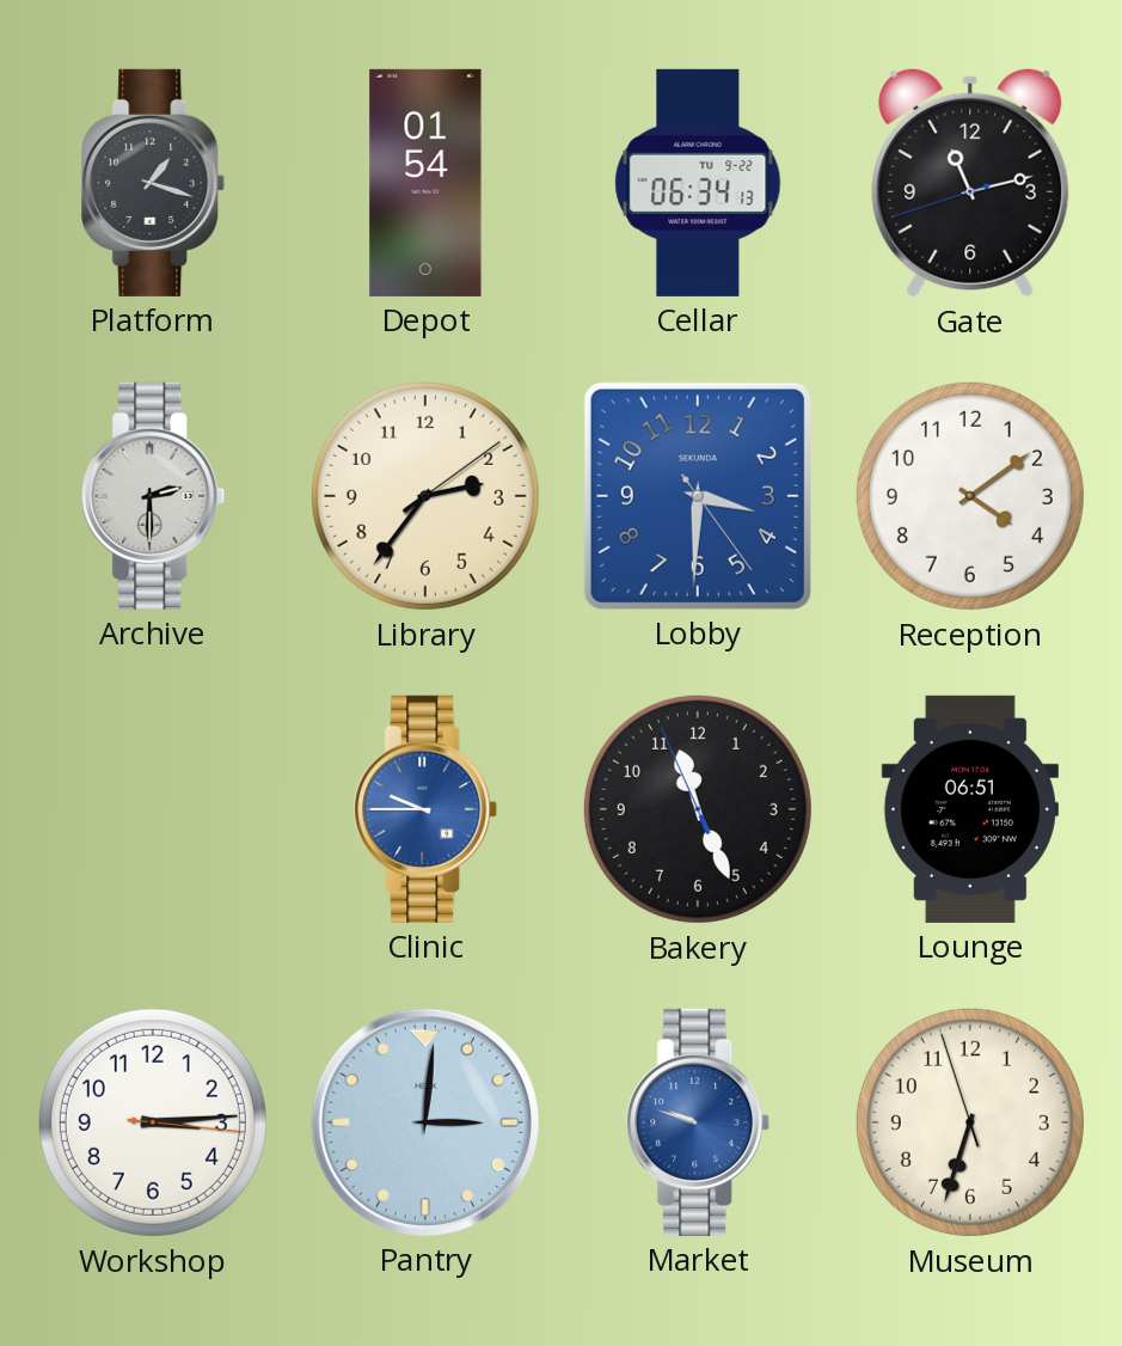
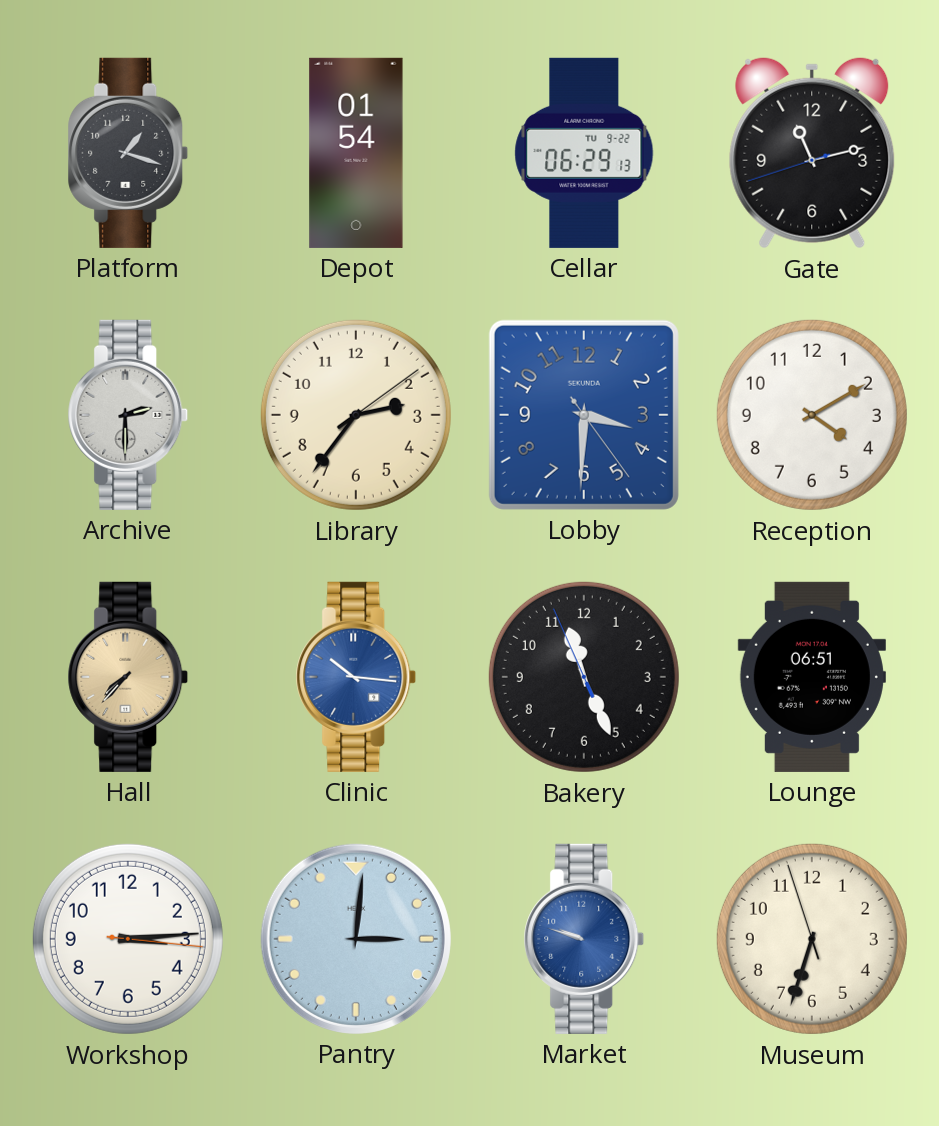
Cellar: 06:34 -> 06:29
Reception: 4:09 -> 4:10
Hall: none -> 7:37
Clinic: 9:45 -> 10:16
